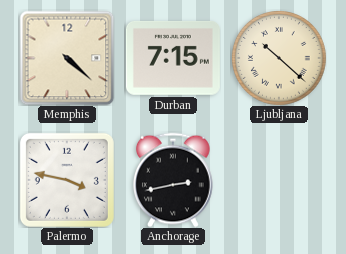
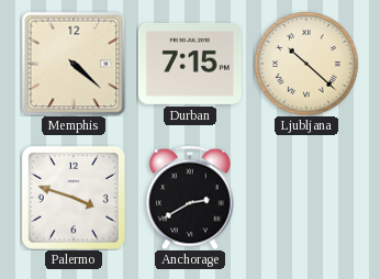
Palermo: 3:47 -> 3:48
Anchorage: 2:43 -> 2:40
